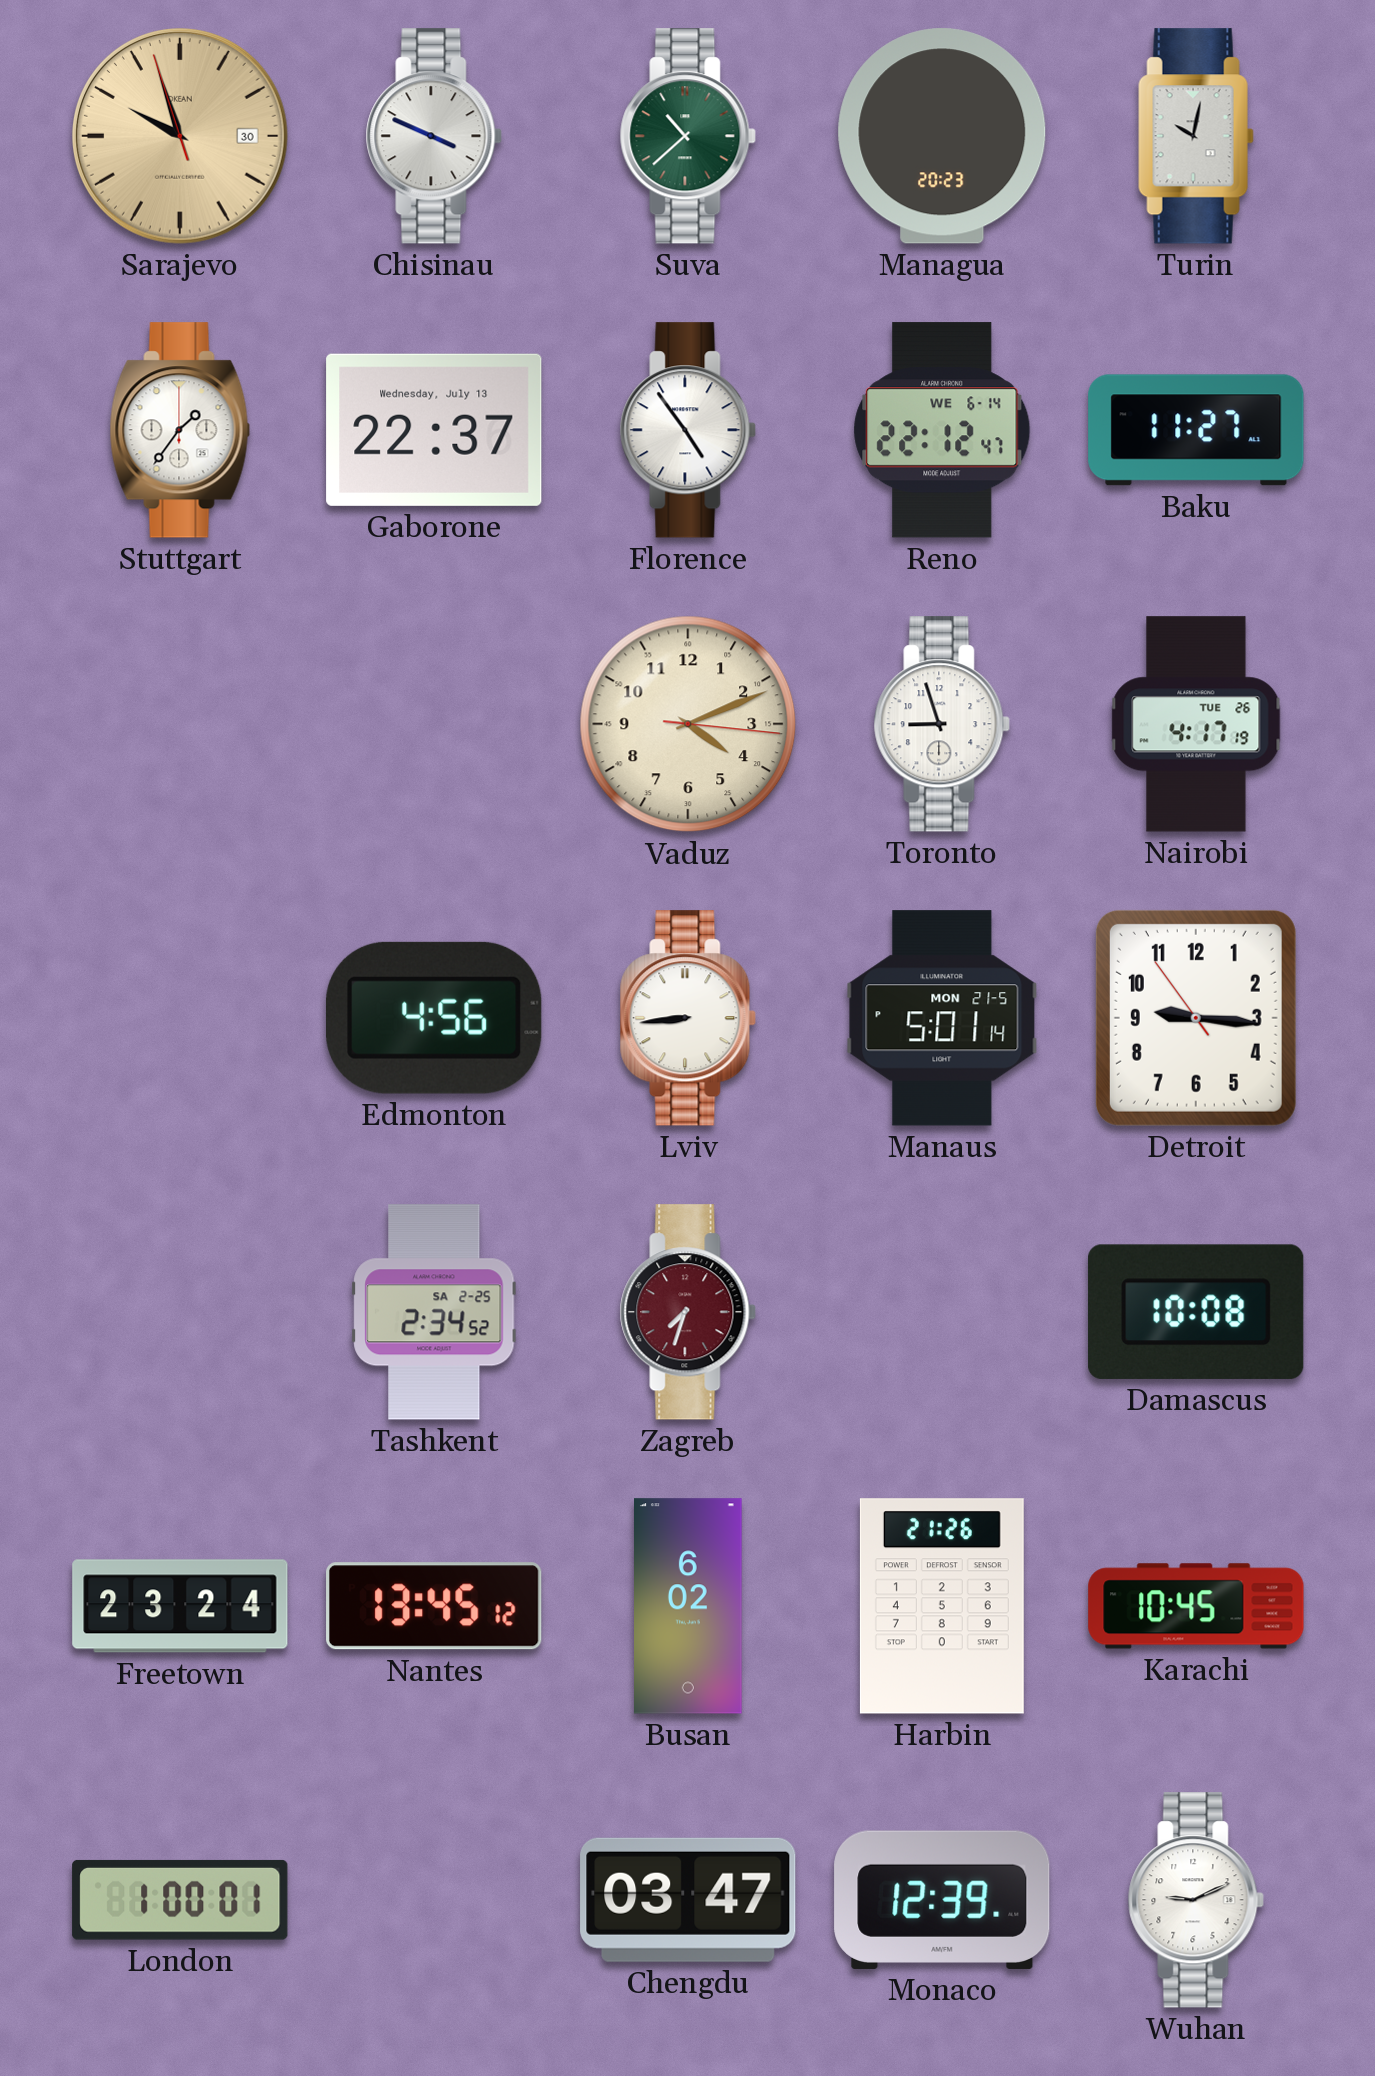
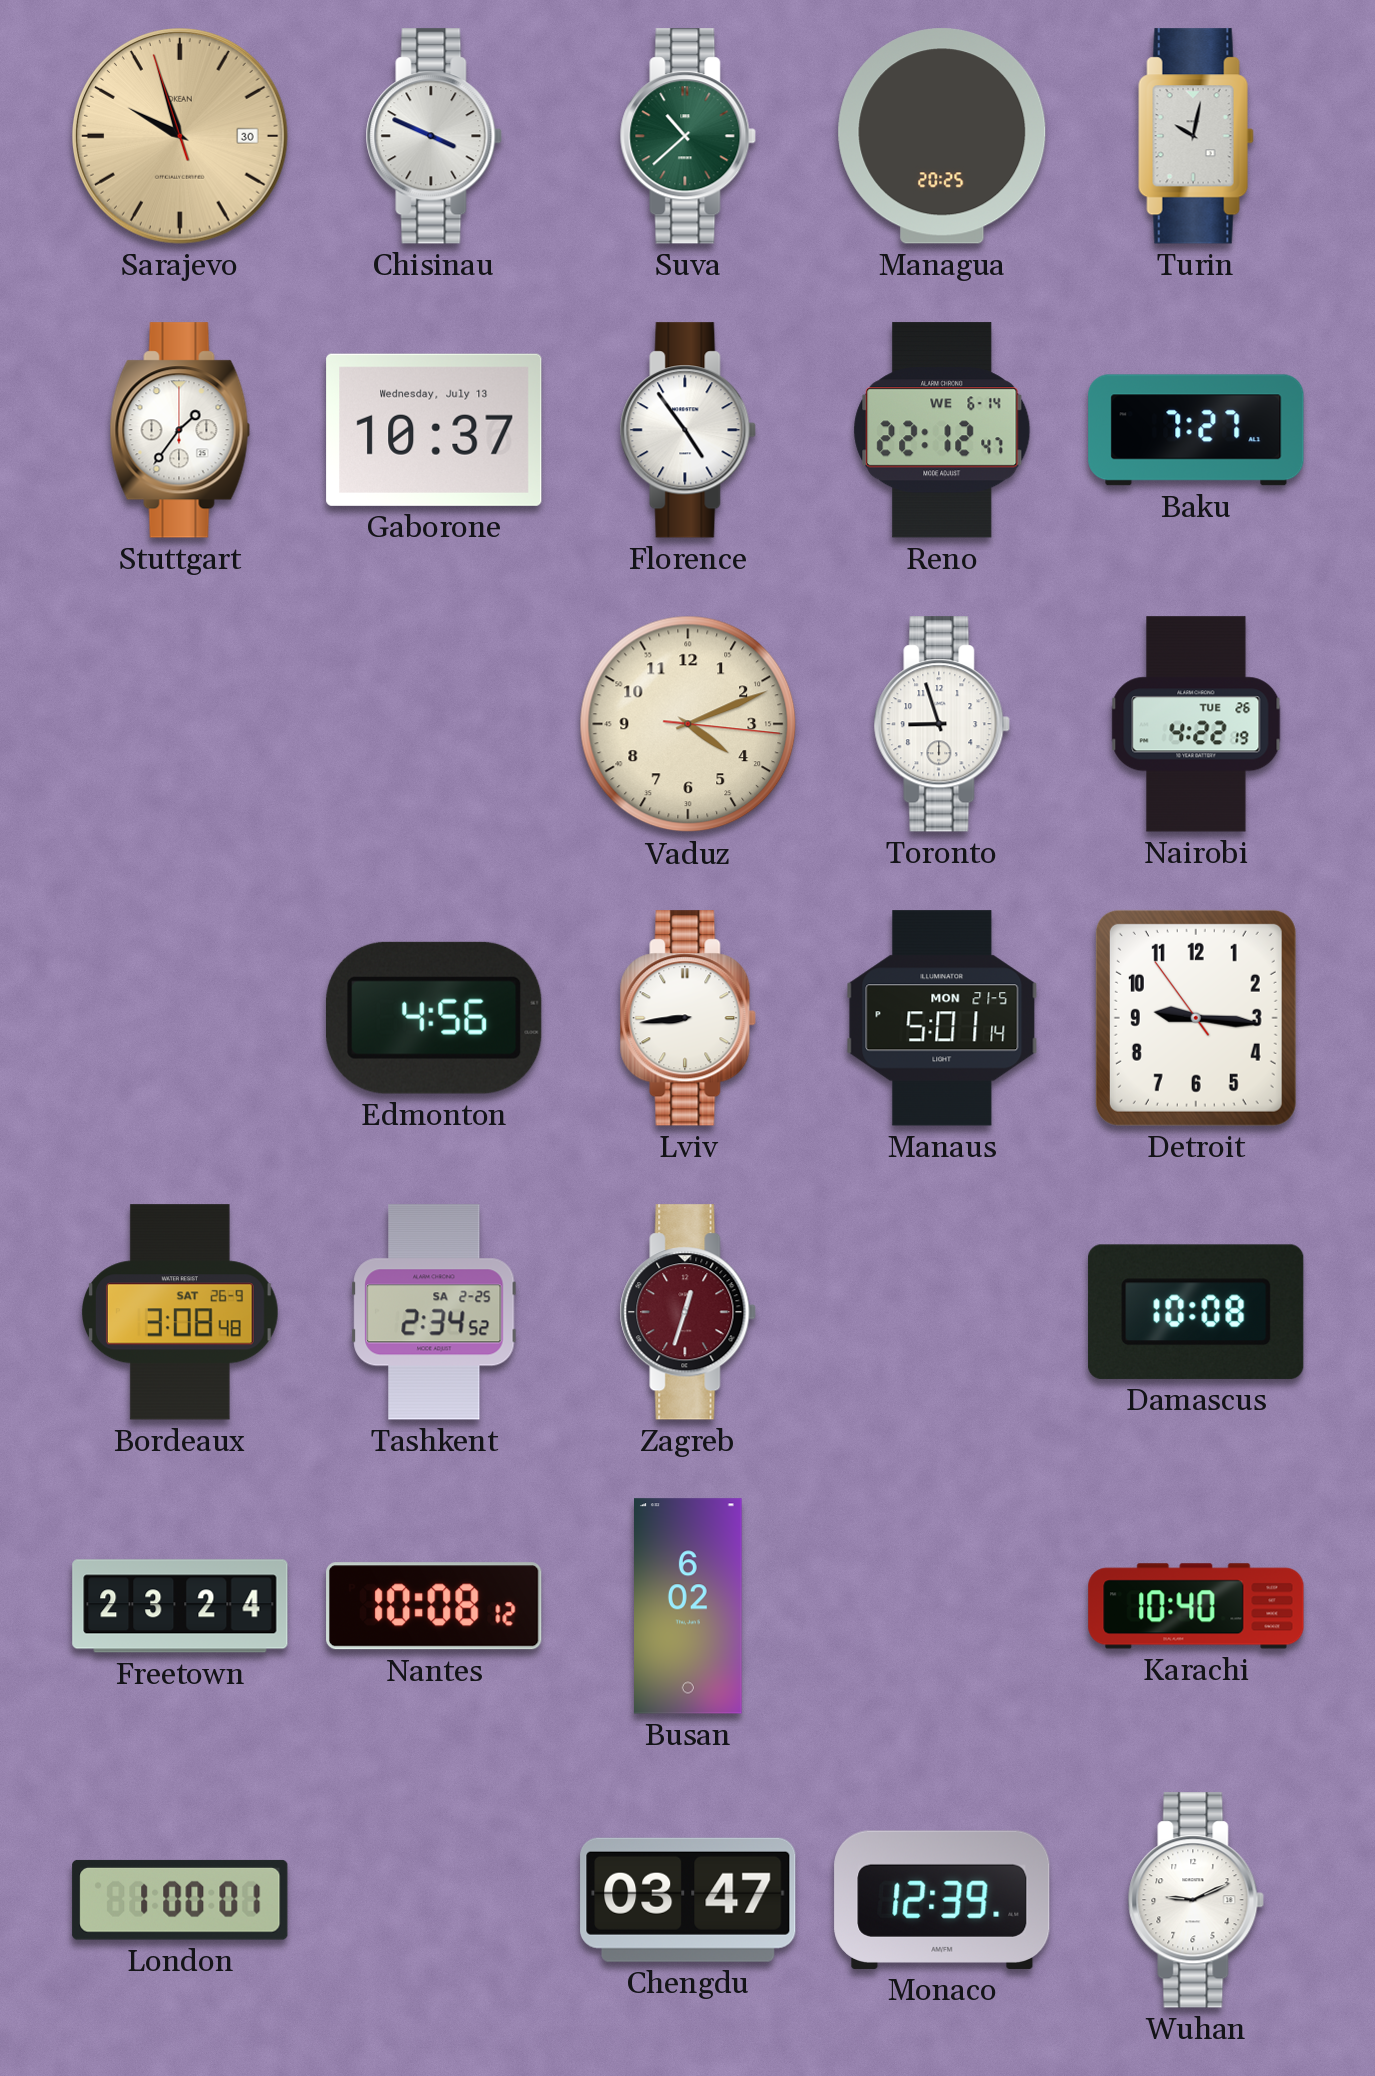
Managua: 20:23 -> 20:25
Gaborone: 22:37 -> 10:37
Baku: 11:27 -> 7:27
Nairobi: 4:17 -> 4:22
Bordeaux: none -> 3:08
Zagreb: 7:33 -> 12:33
Nantes: 13:45 -> 10:08
Harbin: 21:26 -> none
Karachi: 10:45 -> 10:40
